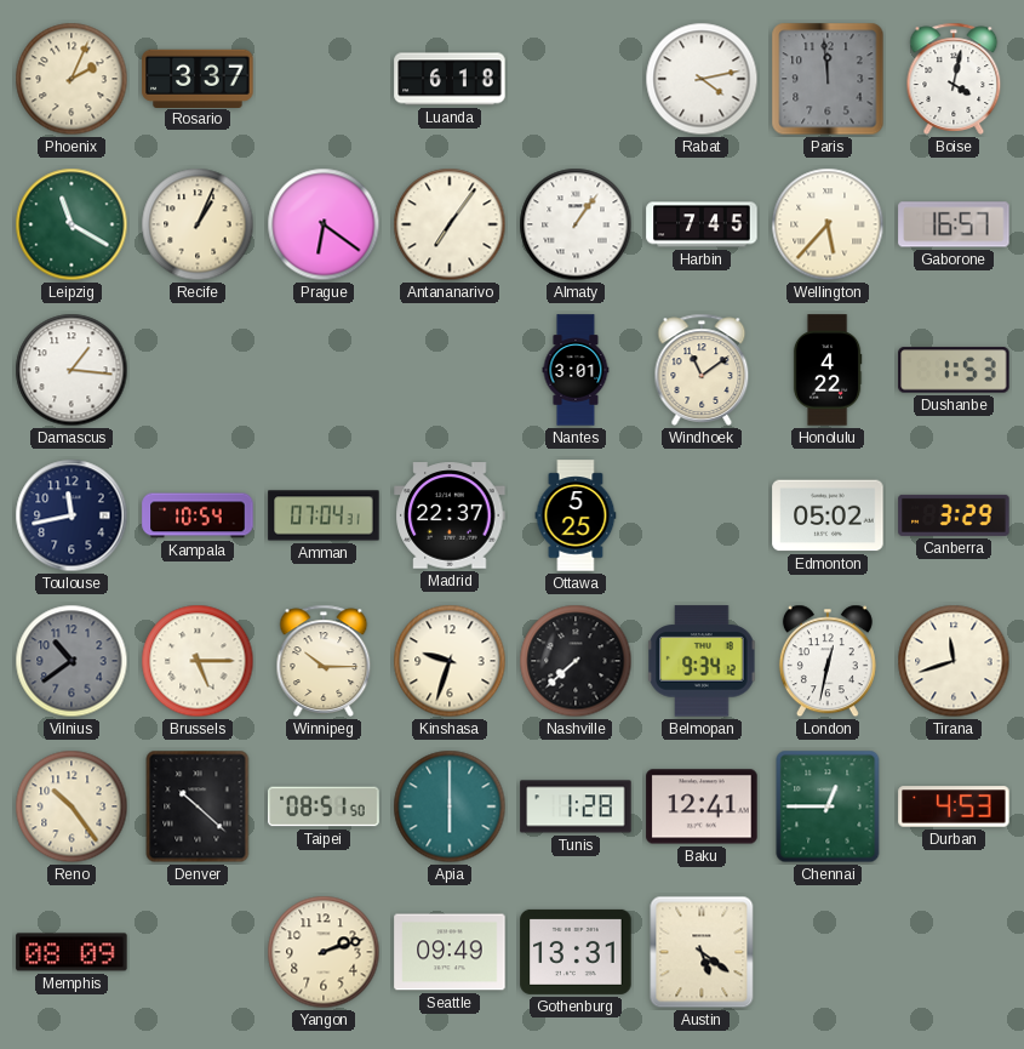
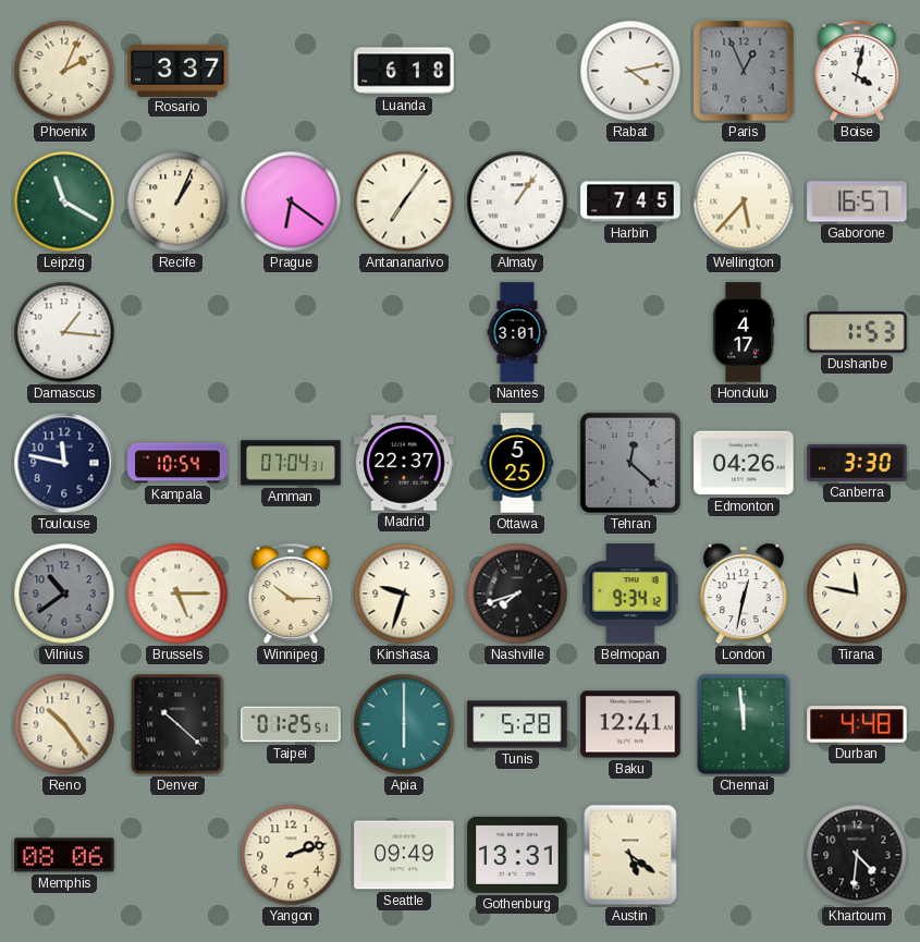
Paris: 11:59 -> 12:56
Windhoek: 11:09 -> none
Honolulu: 4:22 -> 4:17
Toulouse: 11:43 -> 11:47
Tehran: none -> 12:22
Edmonton: 05:02 -> 04:26
Canberra: 3:29 -> 3:30
Nashville: 7:38 -> 7:42
Tirana: 11:42 -> 11:47
Taipei: 08:51 -> 01:25
Tunis: 1:28 -> 5:28
Chennai: 12:45 -> 11:59
Durban: 4:53 -> 4:48
Memphis: 08:09 -> 08:06
Khartoum: none -> 4:31
